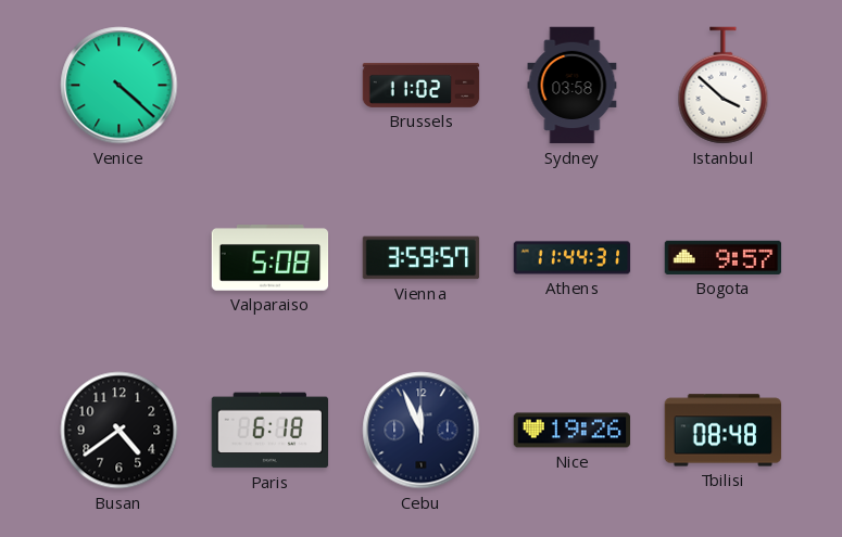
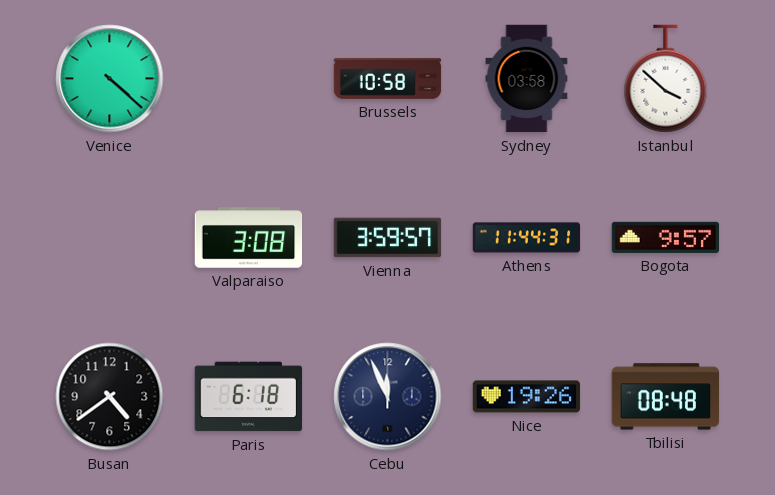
Brussels: 11:02 -> 10:58
Valparaiso: 5:08 -> 3:08
